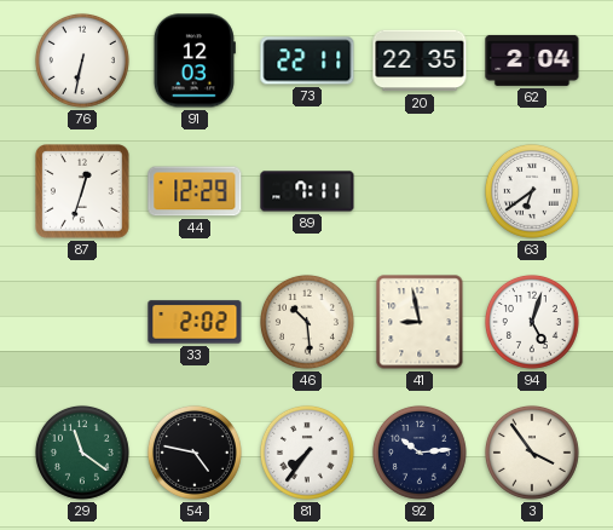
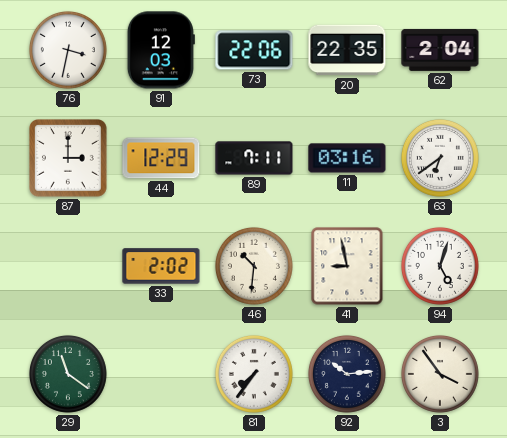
76: 6:32 -> 3:32
73: 22:11 -> 22:06
87: 12:33 -> 3:00
11: none -> 03:16
46: 10:29 -> 10:31
54: 4:47 -> none
